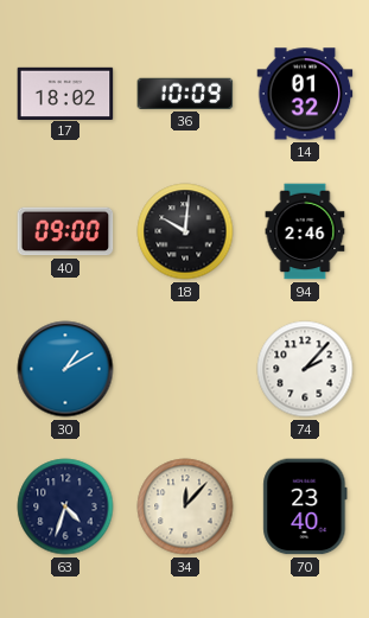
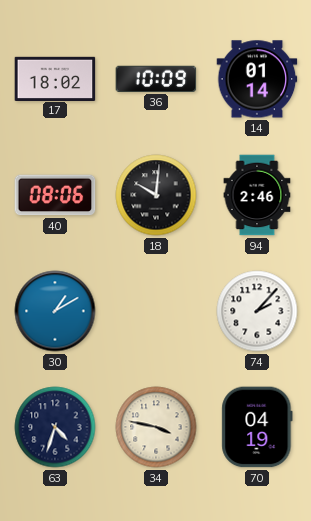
14: 01:32 -> 01:14
40: 09:00 -> 08:06
34: 12:07 -> 3:47
70: 23:40 -> 04:19
